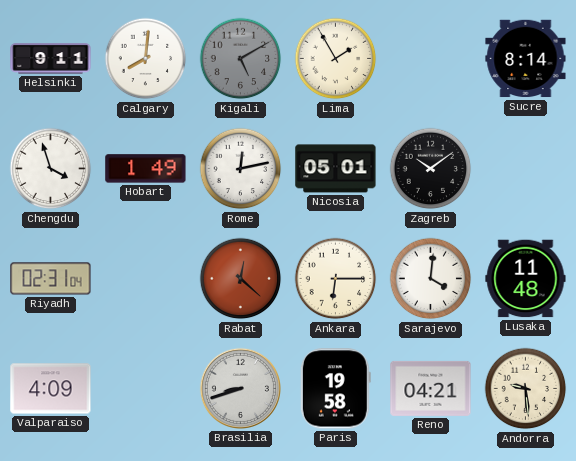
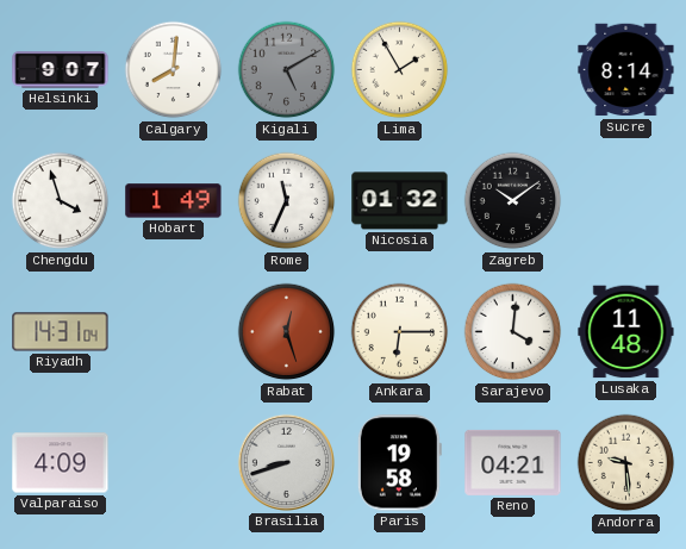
Helsinki: 9:11 -> 9:07
Rome: 12:13 -> 11:34
Nicosia: 05:01 -> 01:32
Riyadh: 02:31 -> 14:31
Rabat: 12:22 -> 12:27
